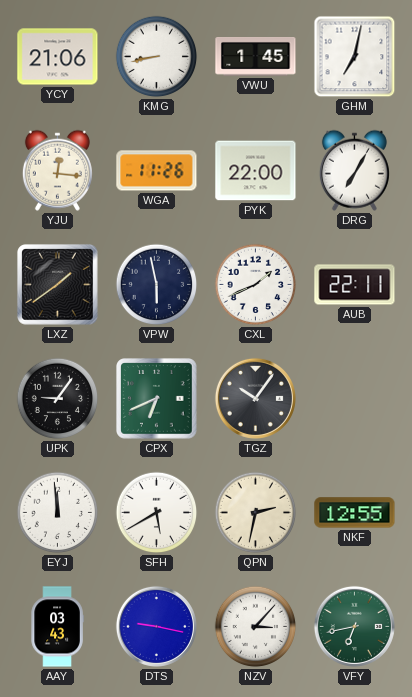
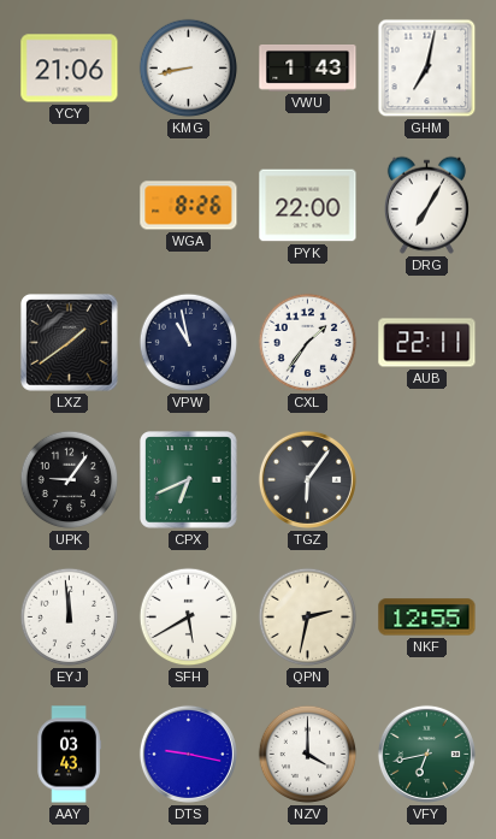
VWU: 1:45 -> 1:43
YJU: 12:16 -> none
WGA: 11:26 -> 8:26
VPW: 5:58 -> 10:58
CXL: 1:41 -> 1:36
TGZ: 10:06 -> 6:06
NZV: 3:07 -> 4:00
